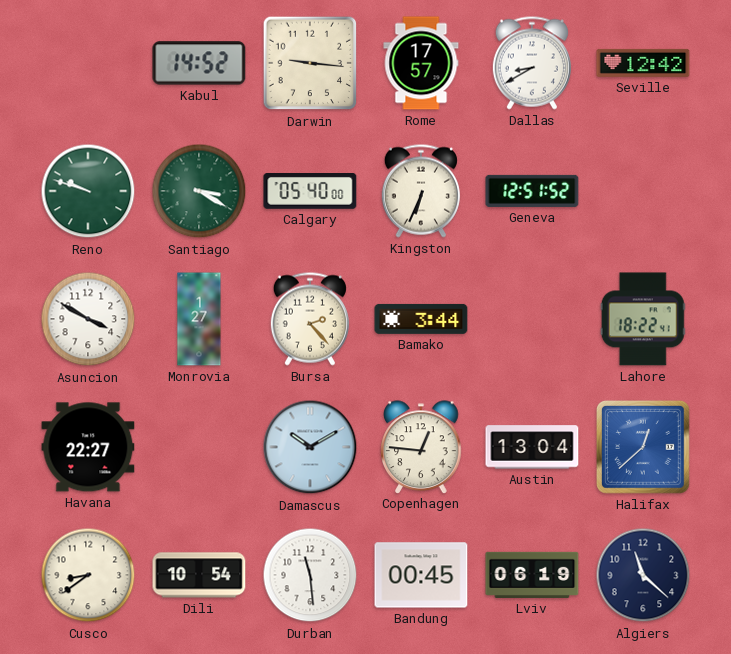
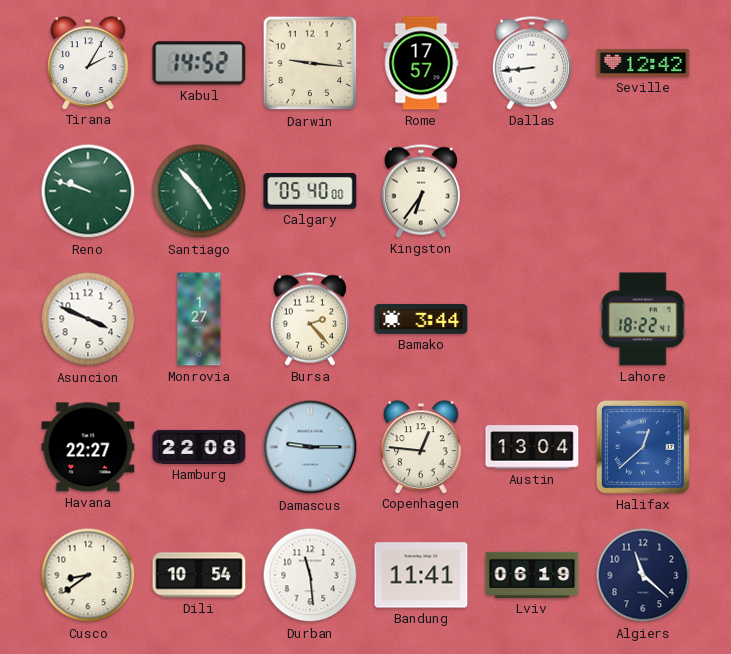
Tirana: none -> 2:05
Dallas: 8:40 -> 8:44
Santiago: 3:20 -> 4:53
Kingston: 6:34 -> 6:36
Geneva: 12:51 -> none
Asuncion: 3:50 -> 3:49
Hamburg: none -> 22:08
Damascus: 10:10 -> 9:15
Bandung: 00:45 -> 11:41
